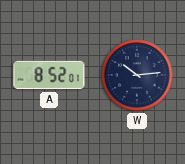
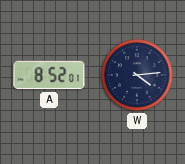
W: 10:14 -> 4:14
